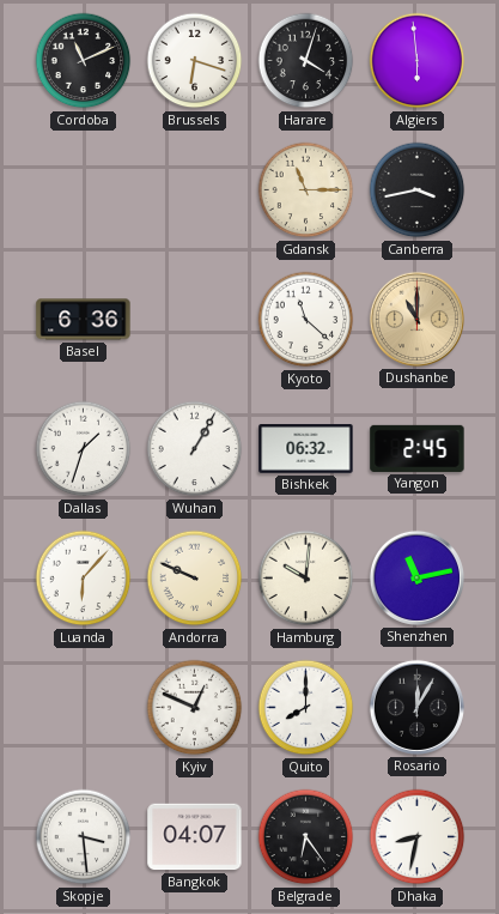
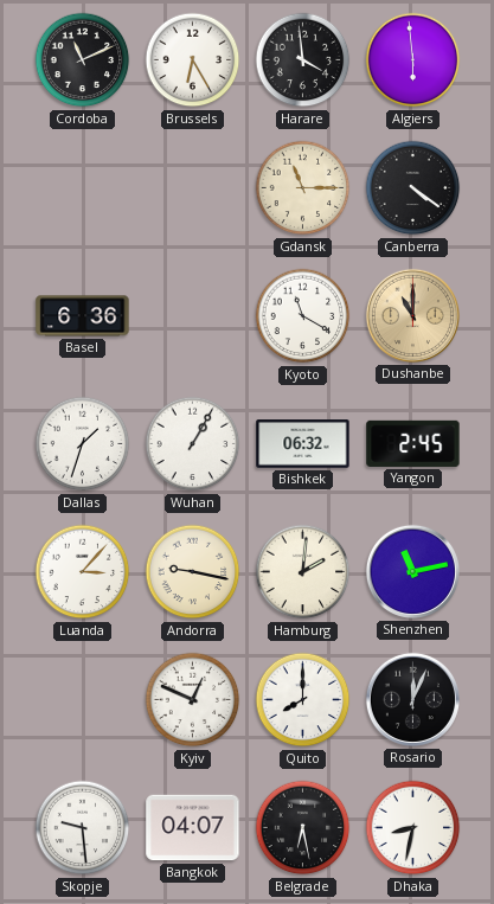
Brussels: 6:18 -> 6:25
Harare: 4:03 -> 3:59
Canberra: 3:43 -> 4:21
Kyoto: 11:22 -> 11:20
Luanda: 6:07 -> 3:07
Andorra: 9:49 -> 9:17
Hamburg: 10:01 -> 2:01
Rosario: 12:05 -> 12:04
Skopje: 3:29 -> 9:29
Belgrade: 6:24 -> 6:28
